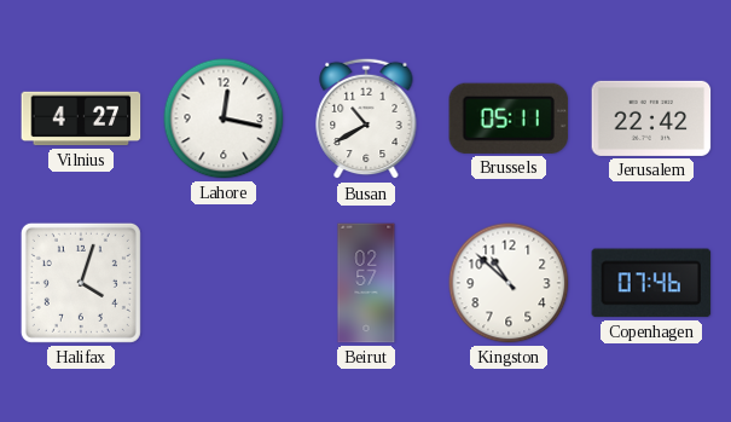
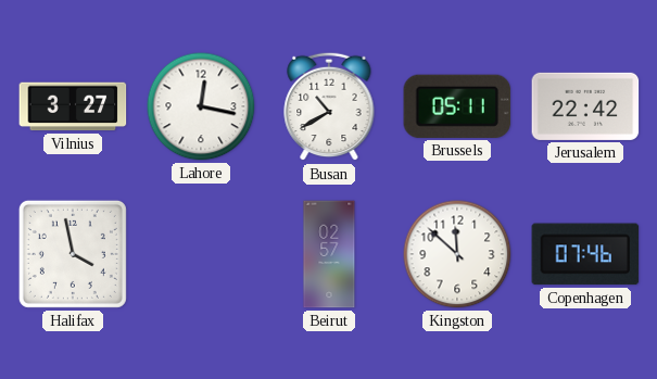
Vilnius: 4:27 -> 3:27
Halifax: 4:03 -> 3:58
Kingston: 10:52 -> 11:52
